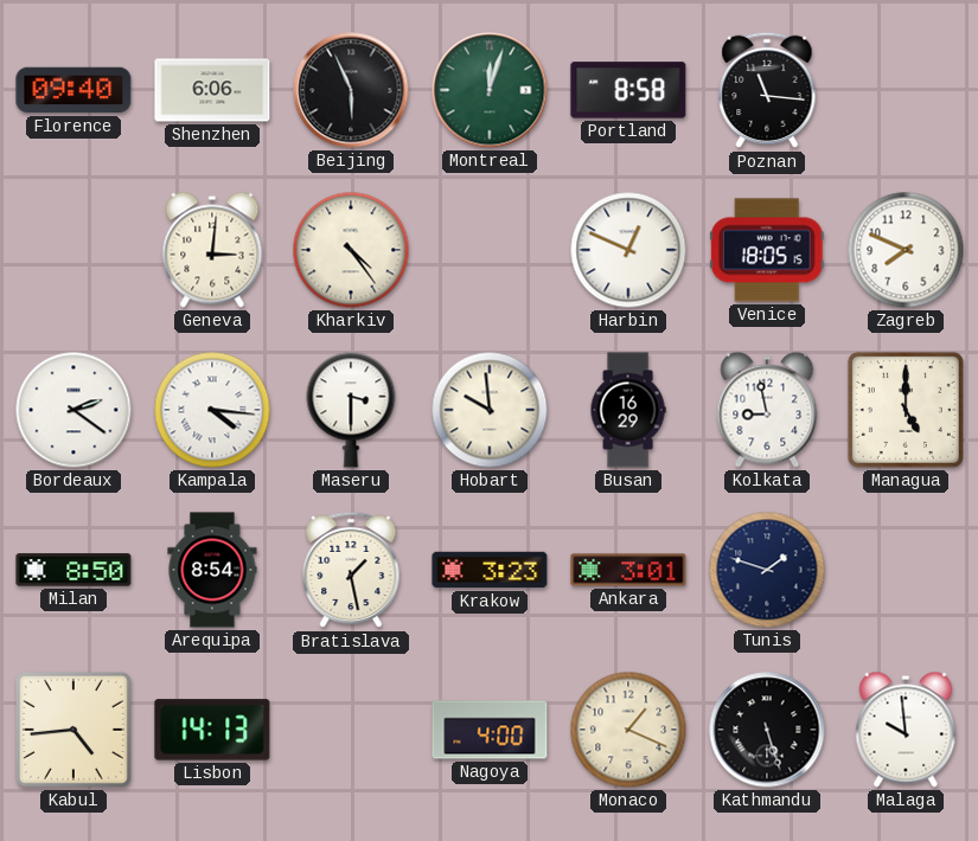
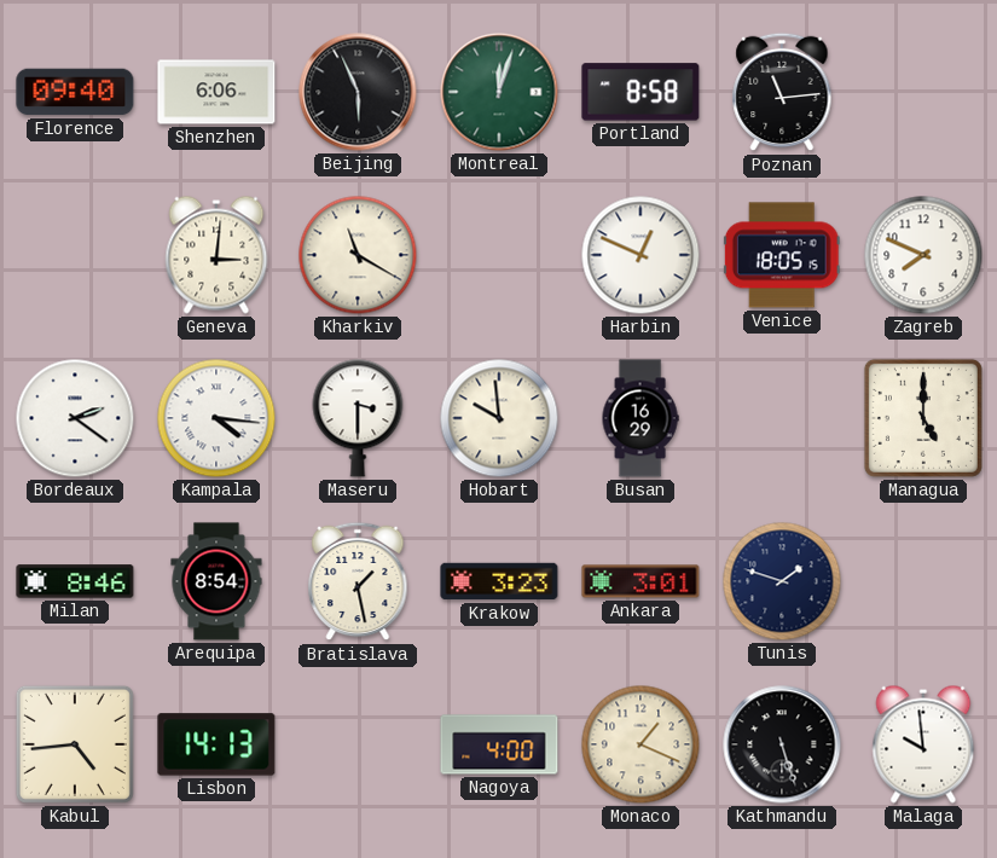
Poznan: 11:16 -> 11:14
Kharkiv: 4:24 -> 11:20
Kolkata: 8:58 -> none
Milan: 8:50 -> 8:46
